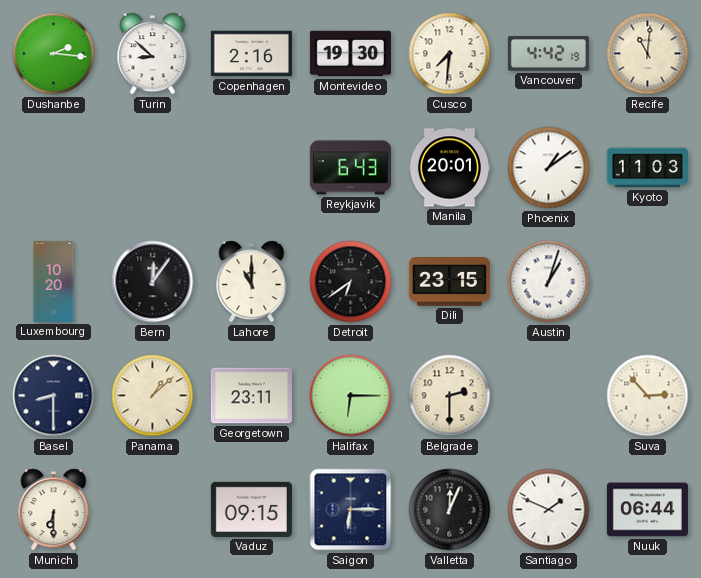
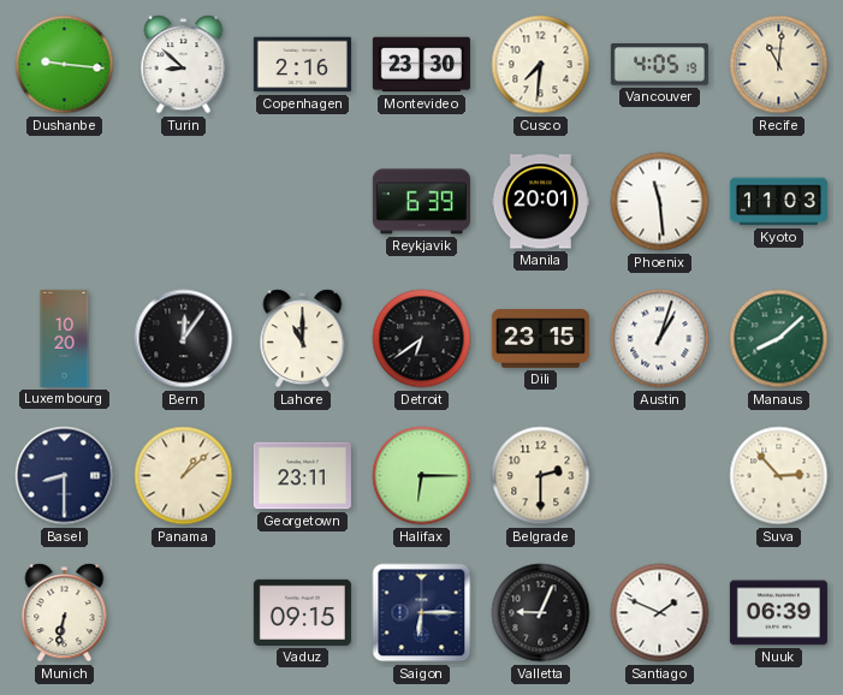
Dushanbe: 2:16 -> 9:16
Montevideo: 19:30 -> 23:30
Vancouver: 4:42 -> 4:05
Reykjavik: 6:43 -> 6:39
Phoenix: 1:09 -> 11:29
Manaus: none -> 8:08
Munich: 6:30 -> 6:32
Valletta: 12:04 -> 9:04
Nuuk: 06:44 -> 06:39
